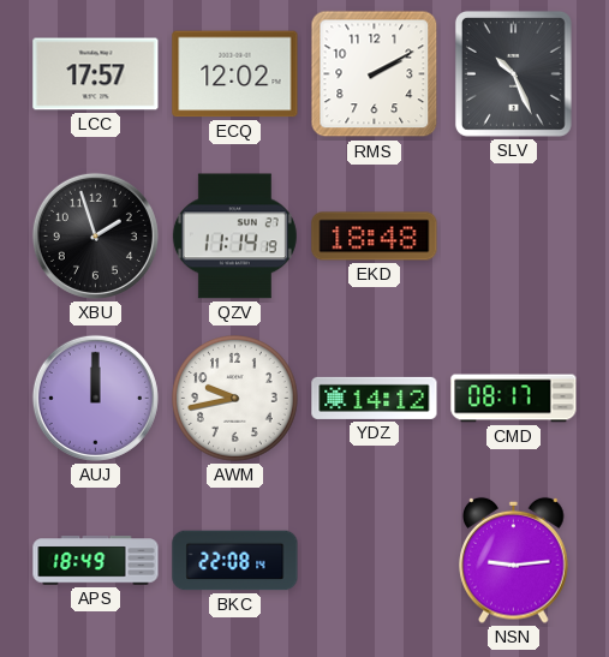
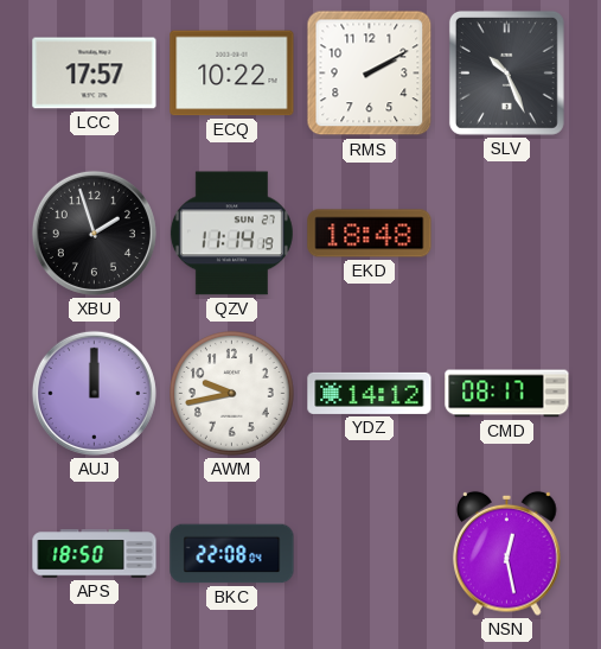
ECQ: 12:02 -> 10:22
APS: 18:49 -> 18:50
BKC: 22:08:14 -> 22:08:04
NSN: 9:14 -> 12:28
